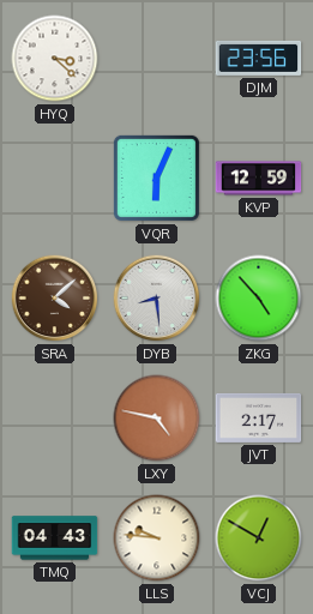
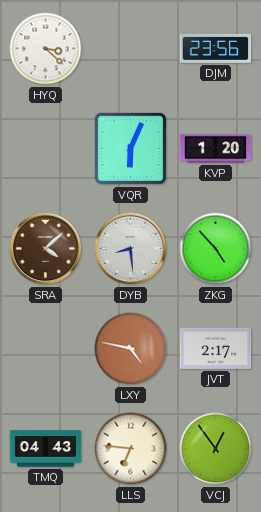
KVP: 12:59 -> 1:20
LLS: 9:46 -> 6:46
VCJ: 12:50 -> 12:54
